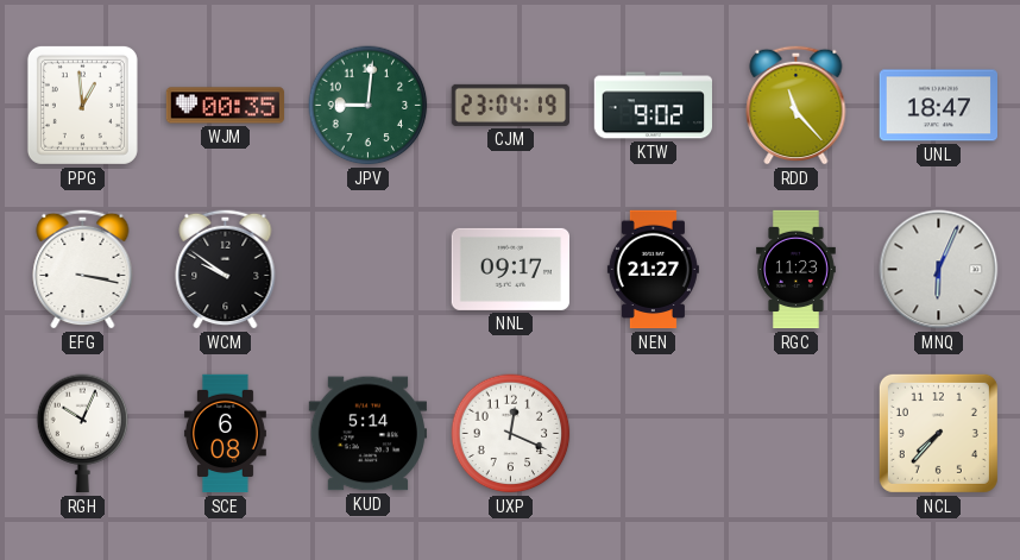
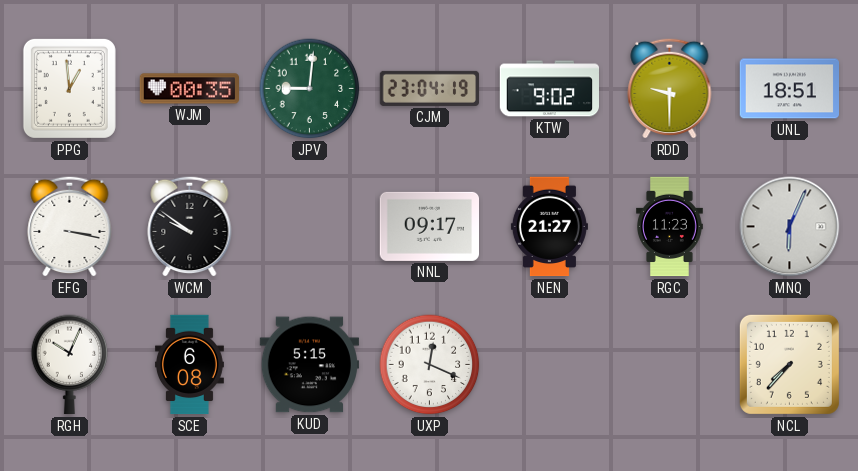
RDD: 11:23 -> 9:30
UNL: 18:47 -> 18:51
KUD: 5:14 -> 5:15
